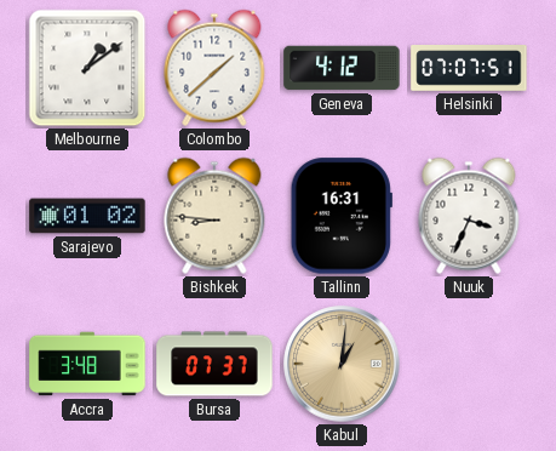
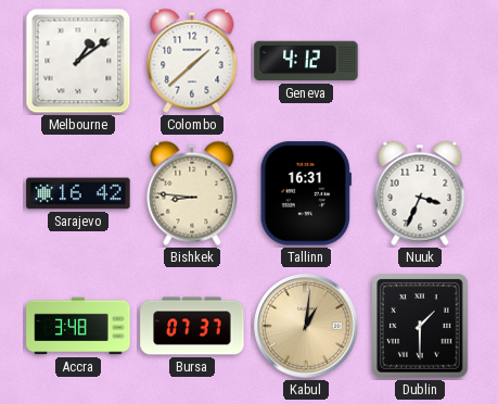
Helsinki: 07:07 -> none
Sarajevo: 01:02 -> 16:42
Dublin: none -> 1:30
